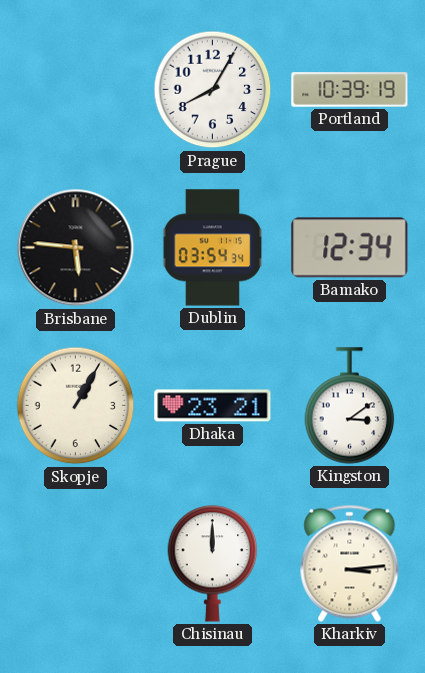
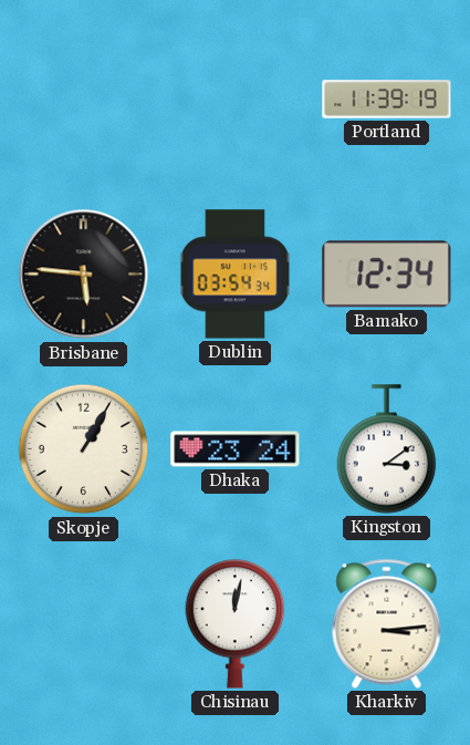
Prague: 8:05 -> none
Portland: 10:39 -> 11:39
Dhaka: 23:21 -> 23:24
Chisinau: 12:00 -> 12:02
